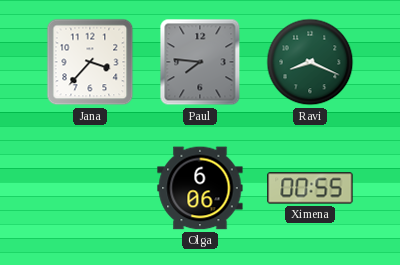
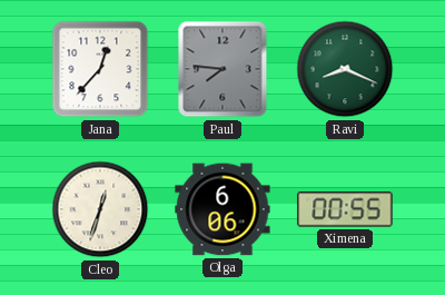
Jana: 3:37 -> 12:37
Cleo: none -> 12:33
